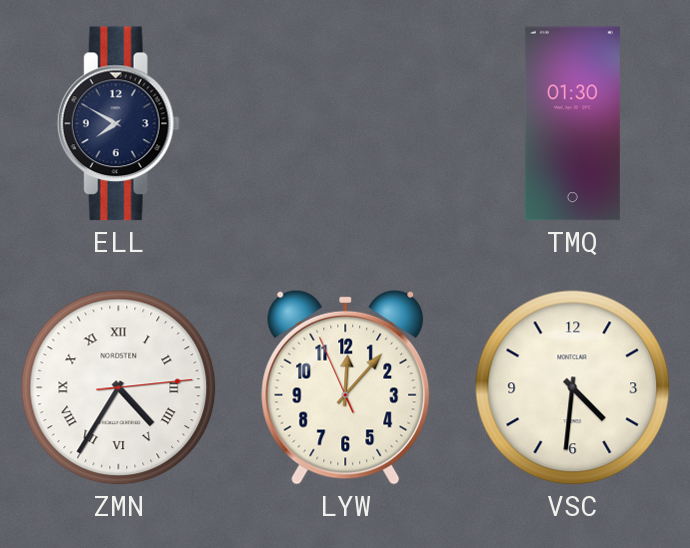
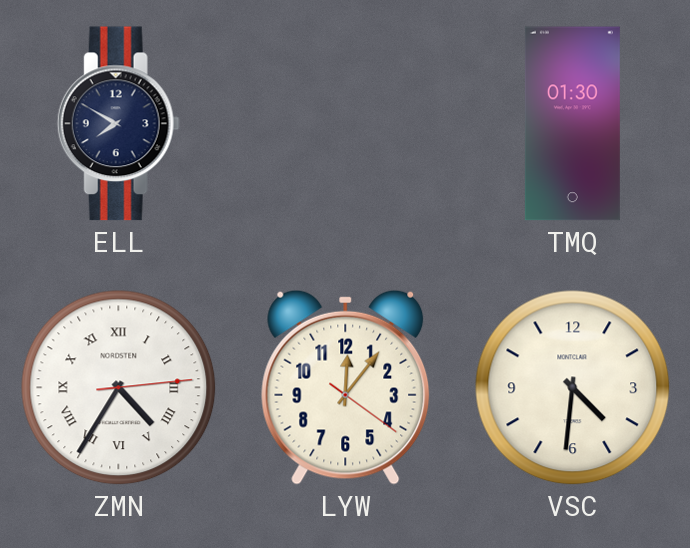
LYW: 12:06:56 -> 12:06:21
